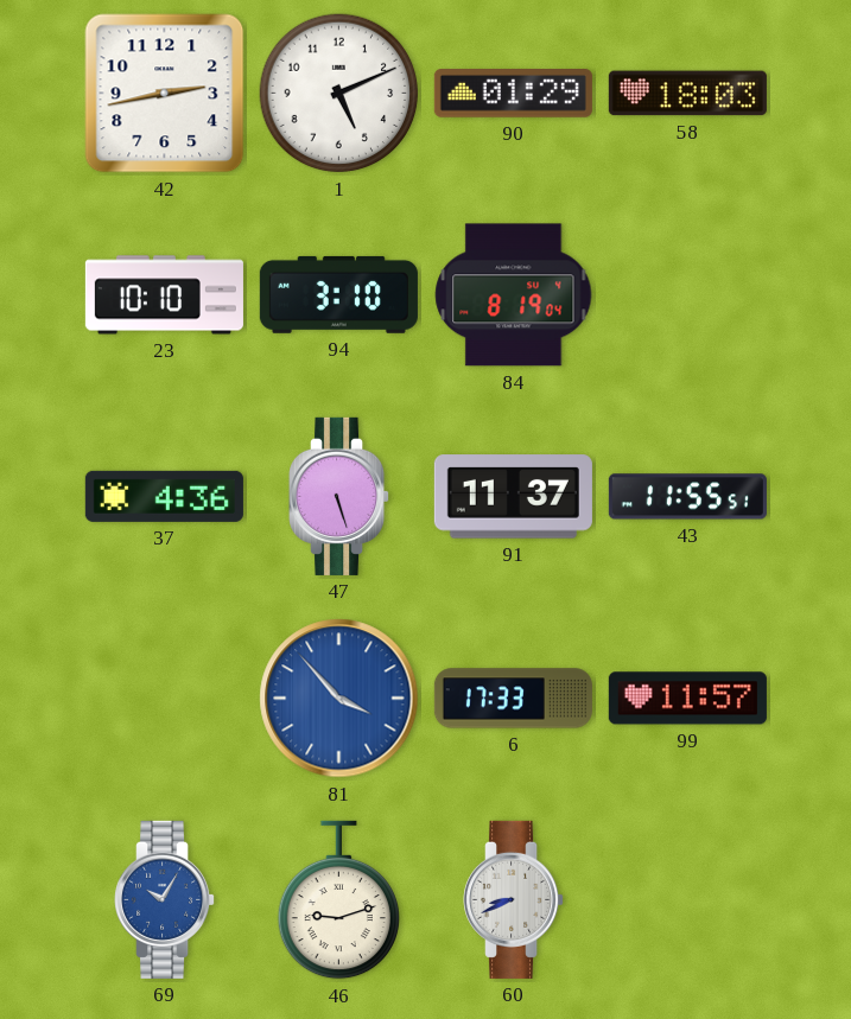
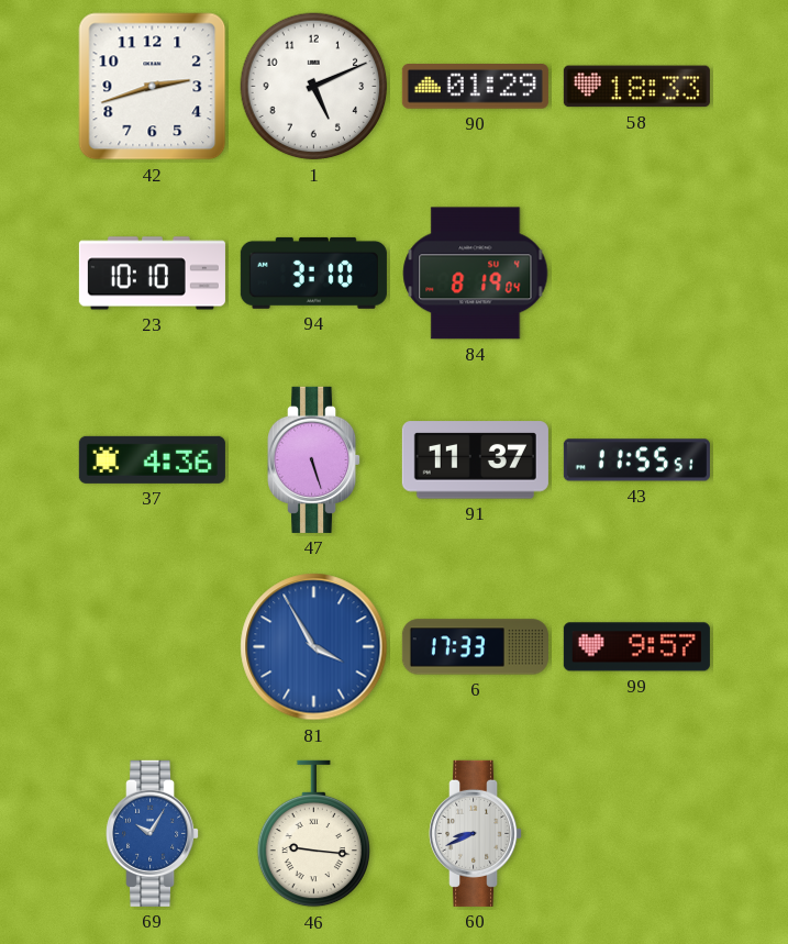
42: 2:43 -> 2:42
58: 18:03 -> 18:33
81: 3:53 -> 3:55
99: 11:57 -> 9:57
46: 9:12 -> 9:16
